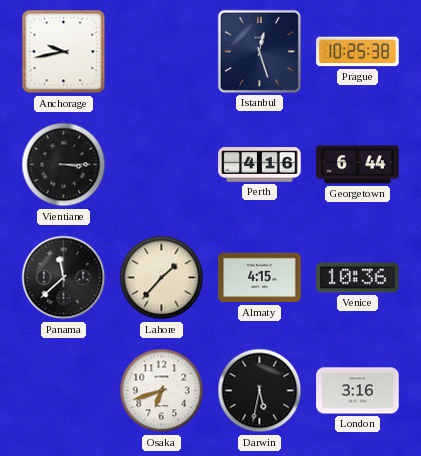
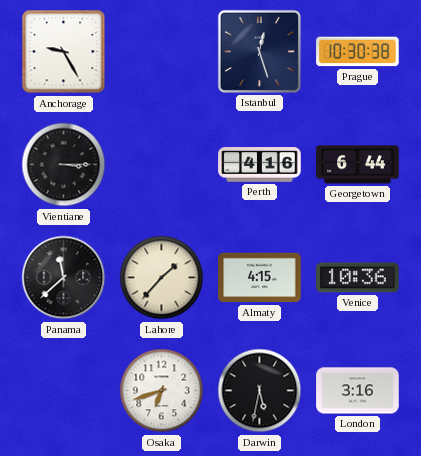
Anchorage: 9:43 -> 9:25
Prague: 10:25 -> 10:30
